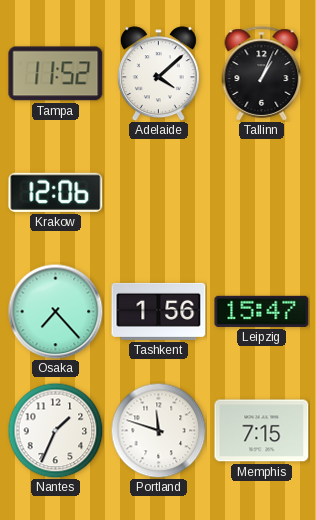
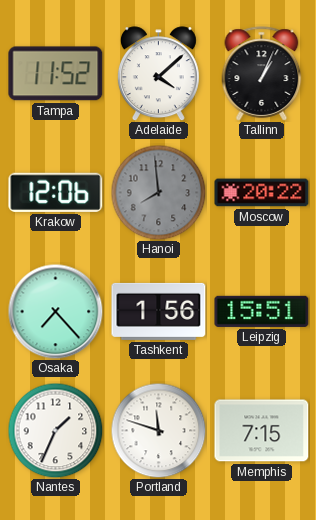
Hanoi: none -> 7:59
Moscow: none -> 20:22
Leipzig: 15:47 -> 15:51
